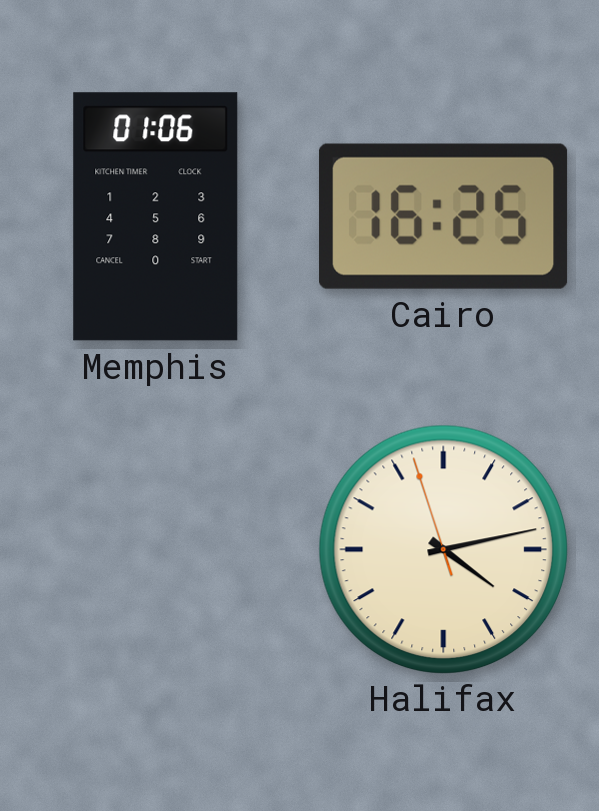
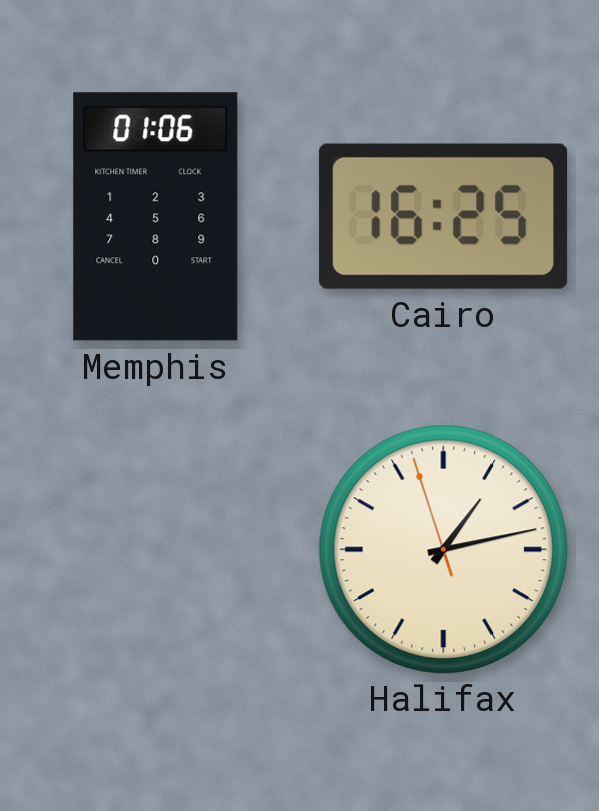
Halifax: 4:12 -> 1:12
